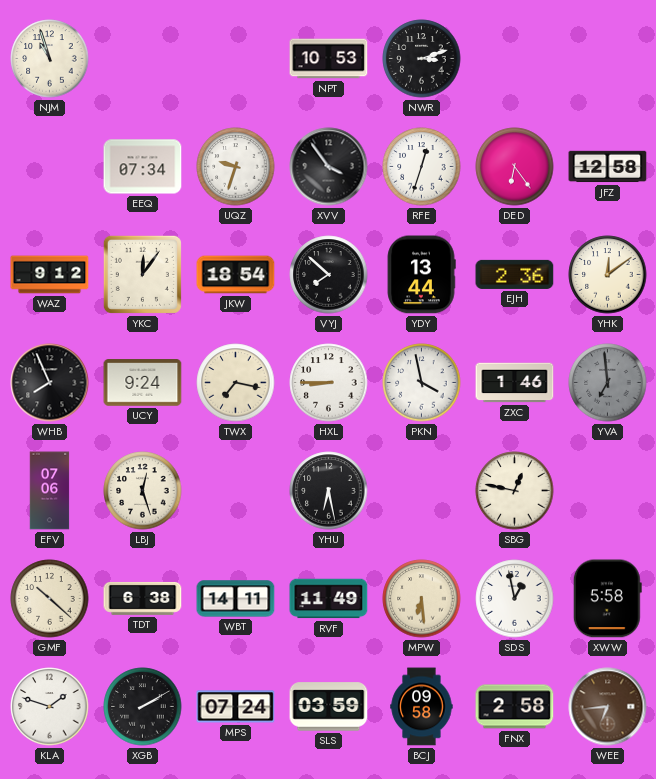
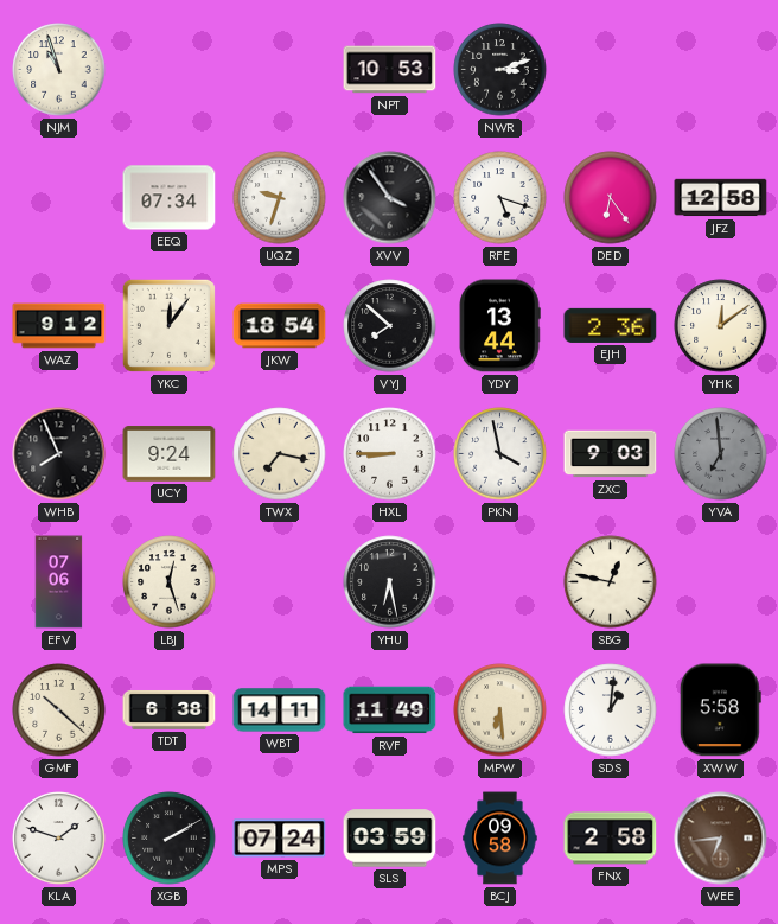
RFE: 12:33 -> 5:18
ZXC: 1:46 -> 9:03
SDS: 12:58 -> 1:01
